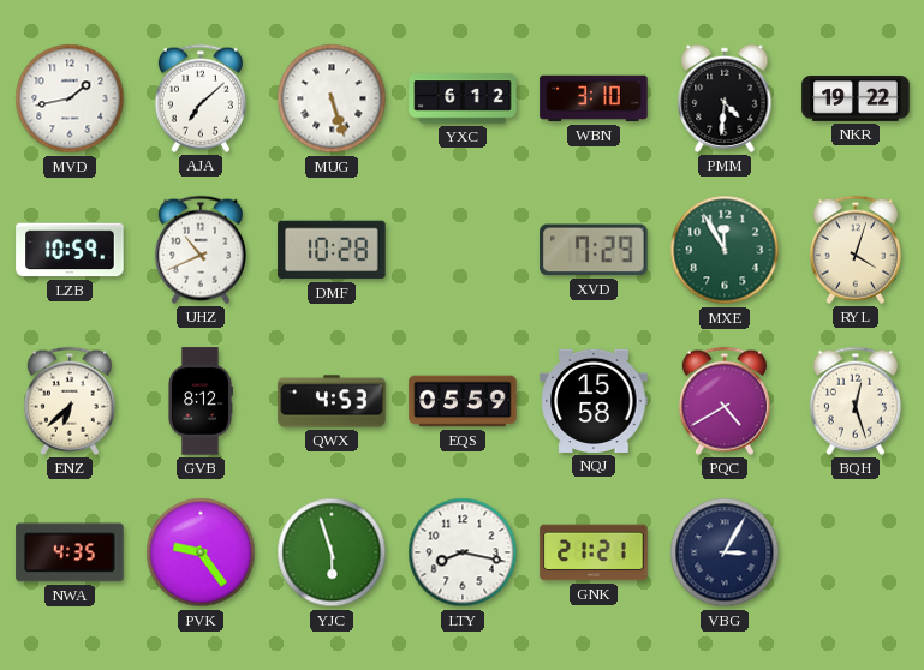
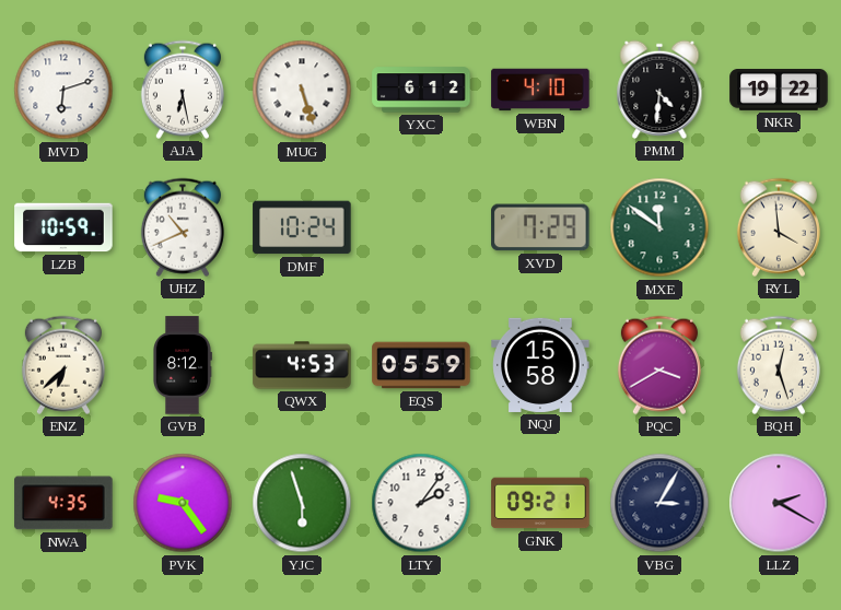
MVD: 1:43 -> 6:12
AJA: 7:08 -> 6:28
WBN: 3:10 -> 4:10
DMF: 10:28 -> 10:24
MXE: 11:55 -> 11:51
RYL: 4:03 -> 3:59
PQC: 4:40 -> 3:40
LTY: 8:17 -> 2:06
GNK: 21:21 -> 09:21
LLZ: none -> 2:20
